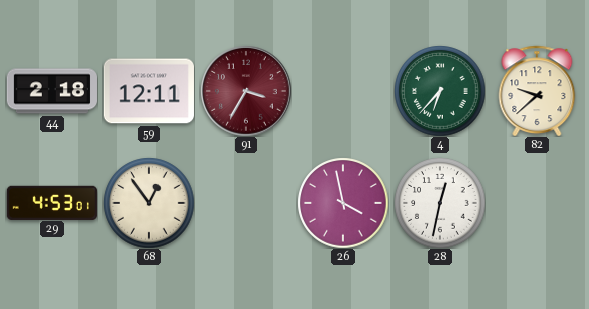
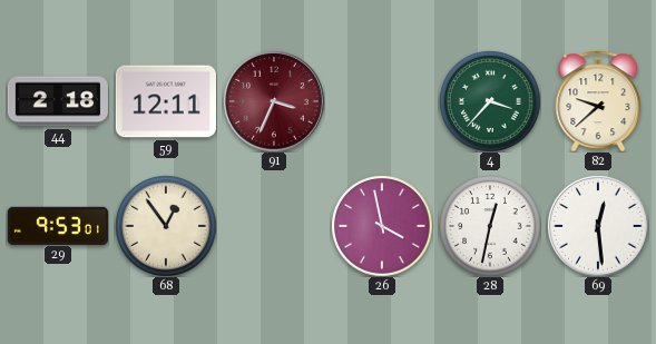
91: 3:35 -> 3:34
4: 6:37 -> 3:37
29: 4:53 -> 9:53
69: none -> 12:29
